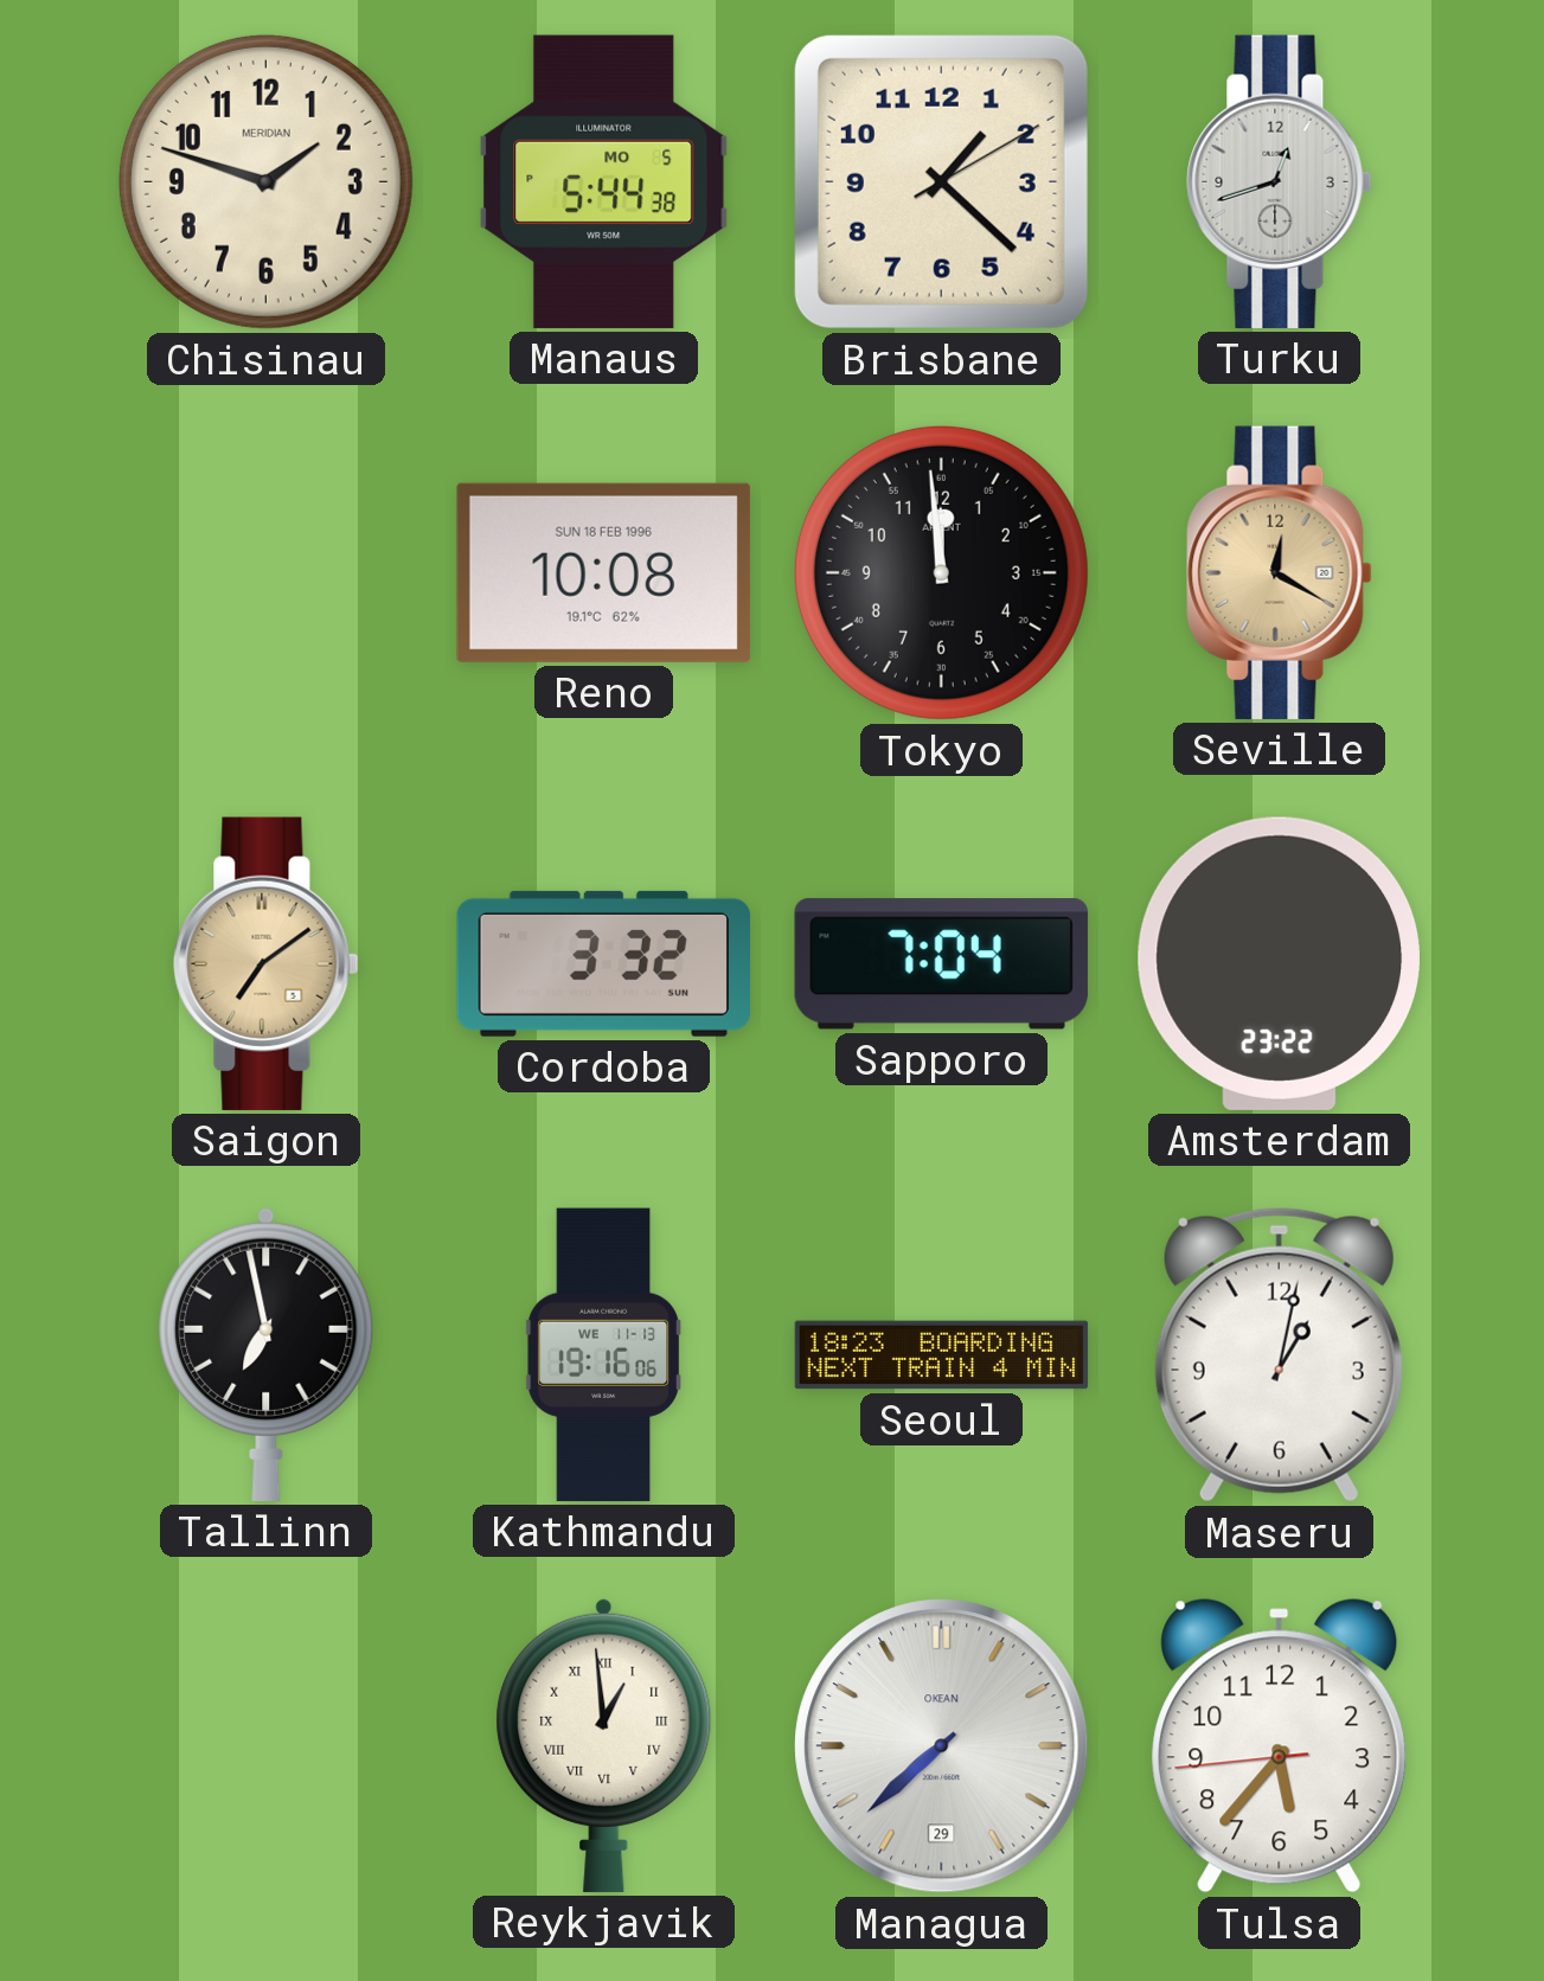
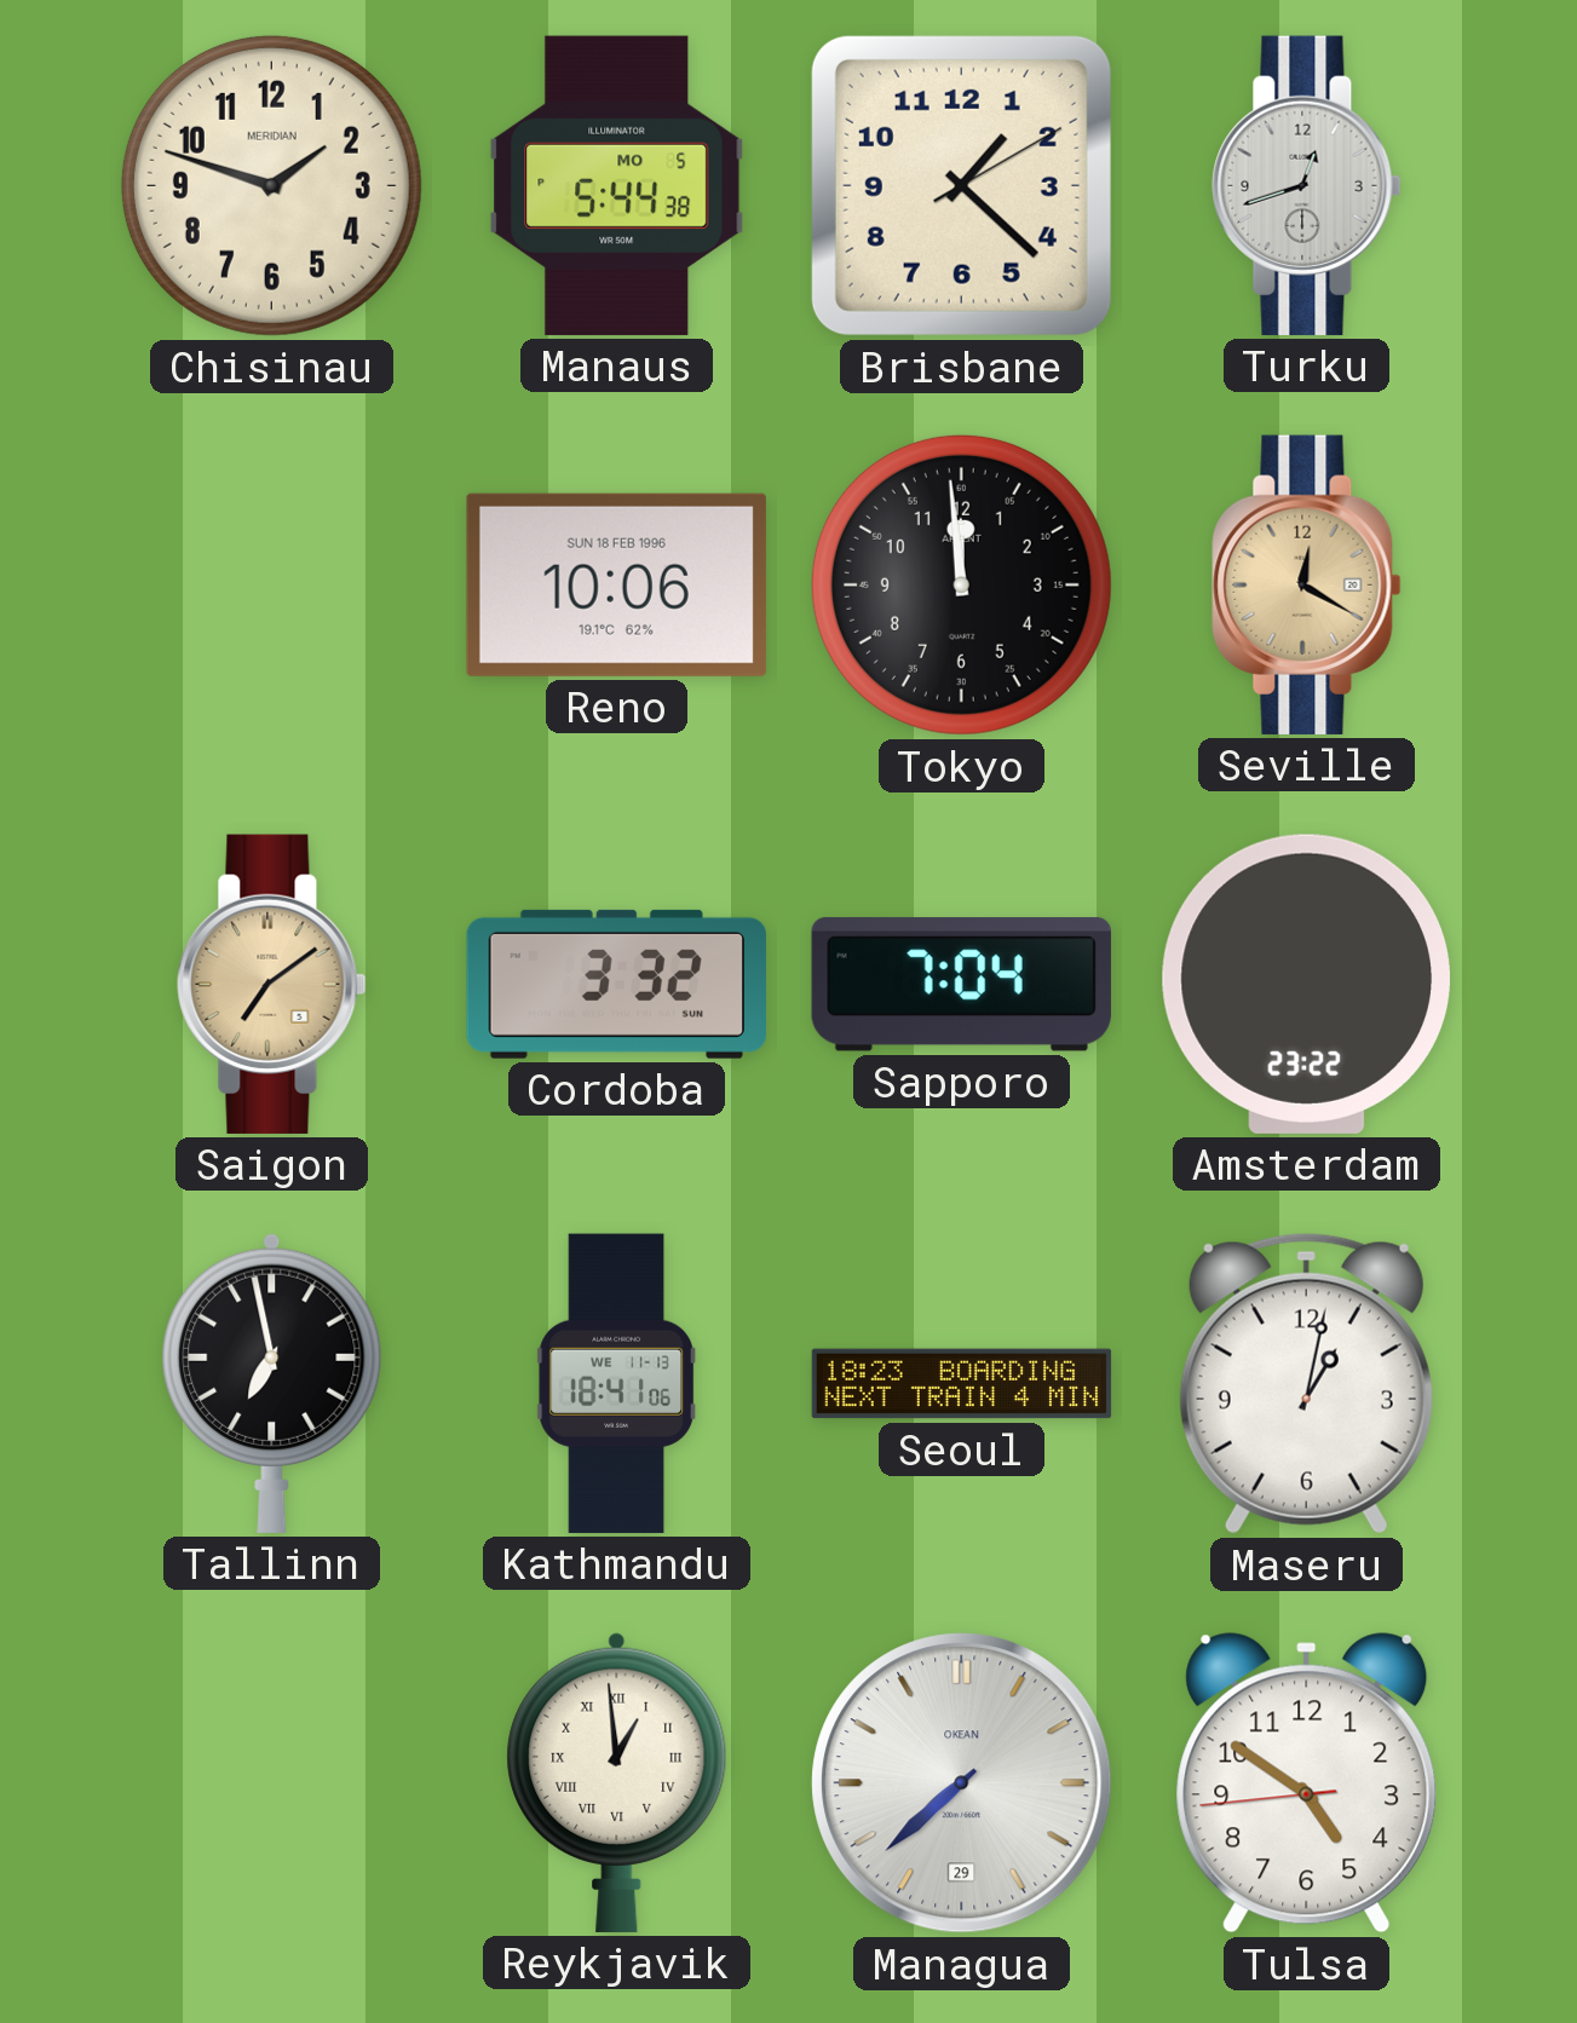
Reno: 10:08 -> 10:06
Kathmandu: 19:16 -> 18:41
Tulsa: 5:36 -> 4:50
